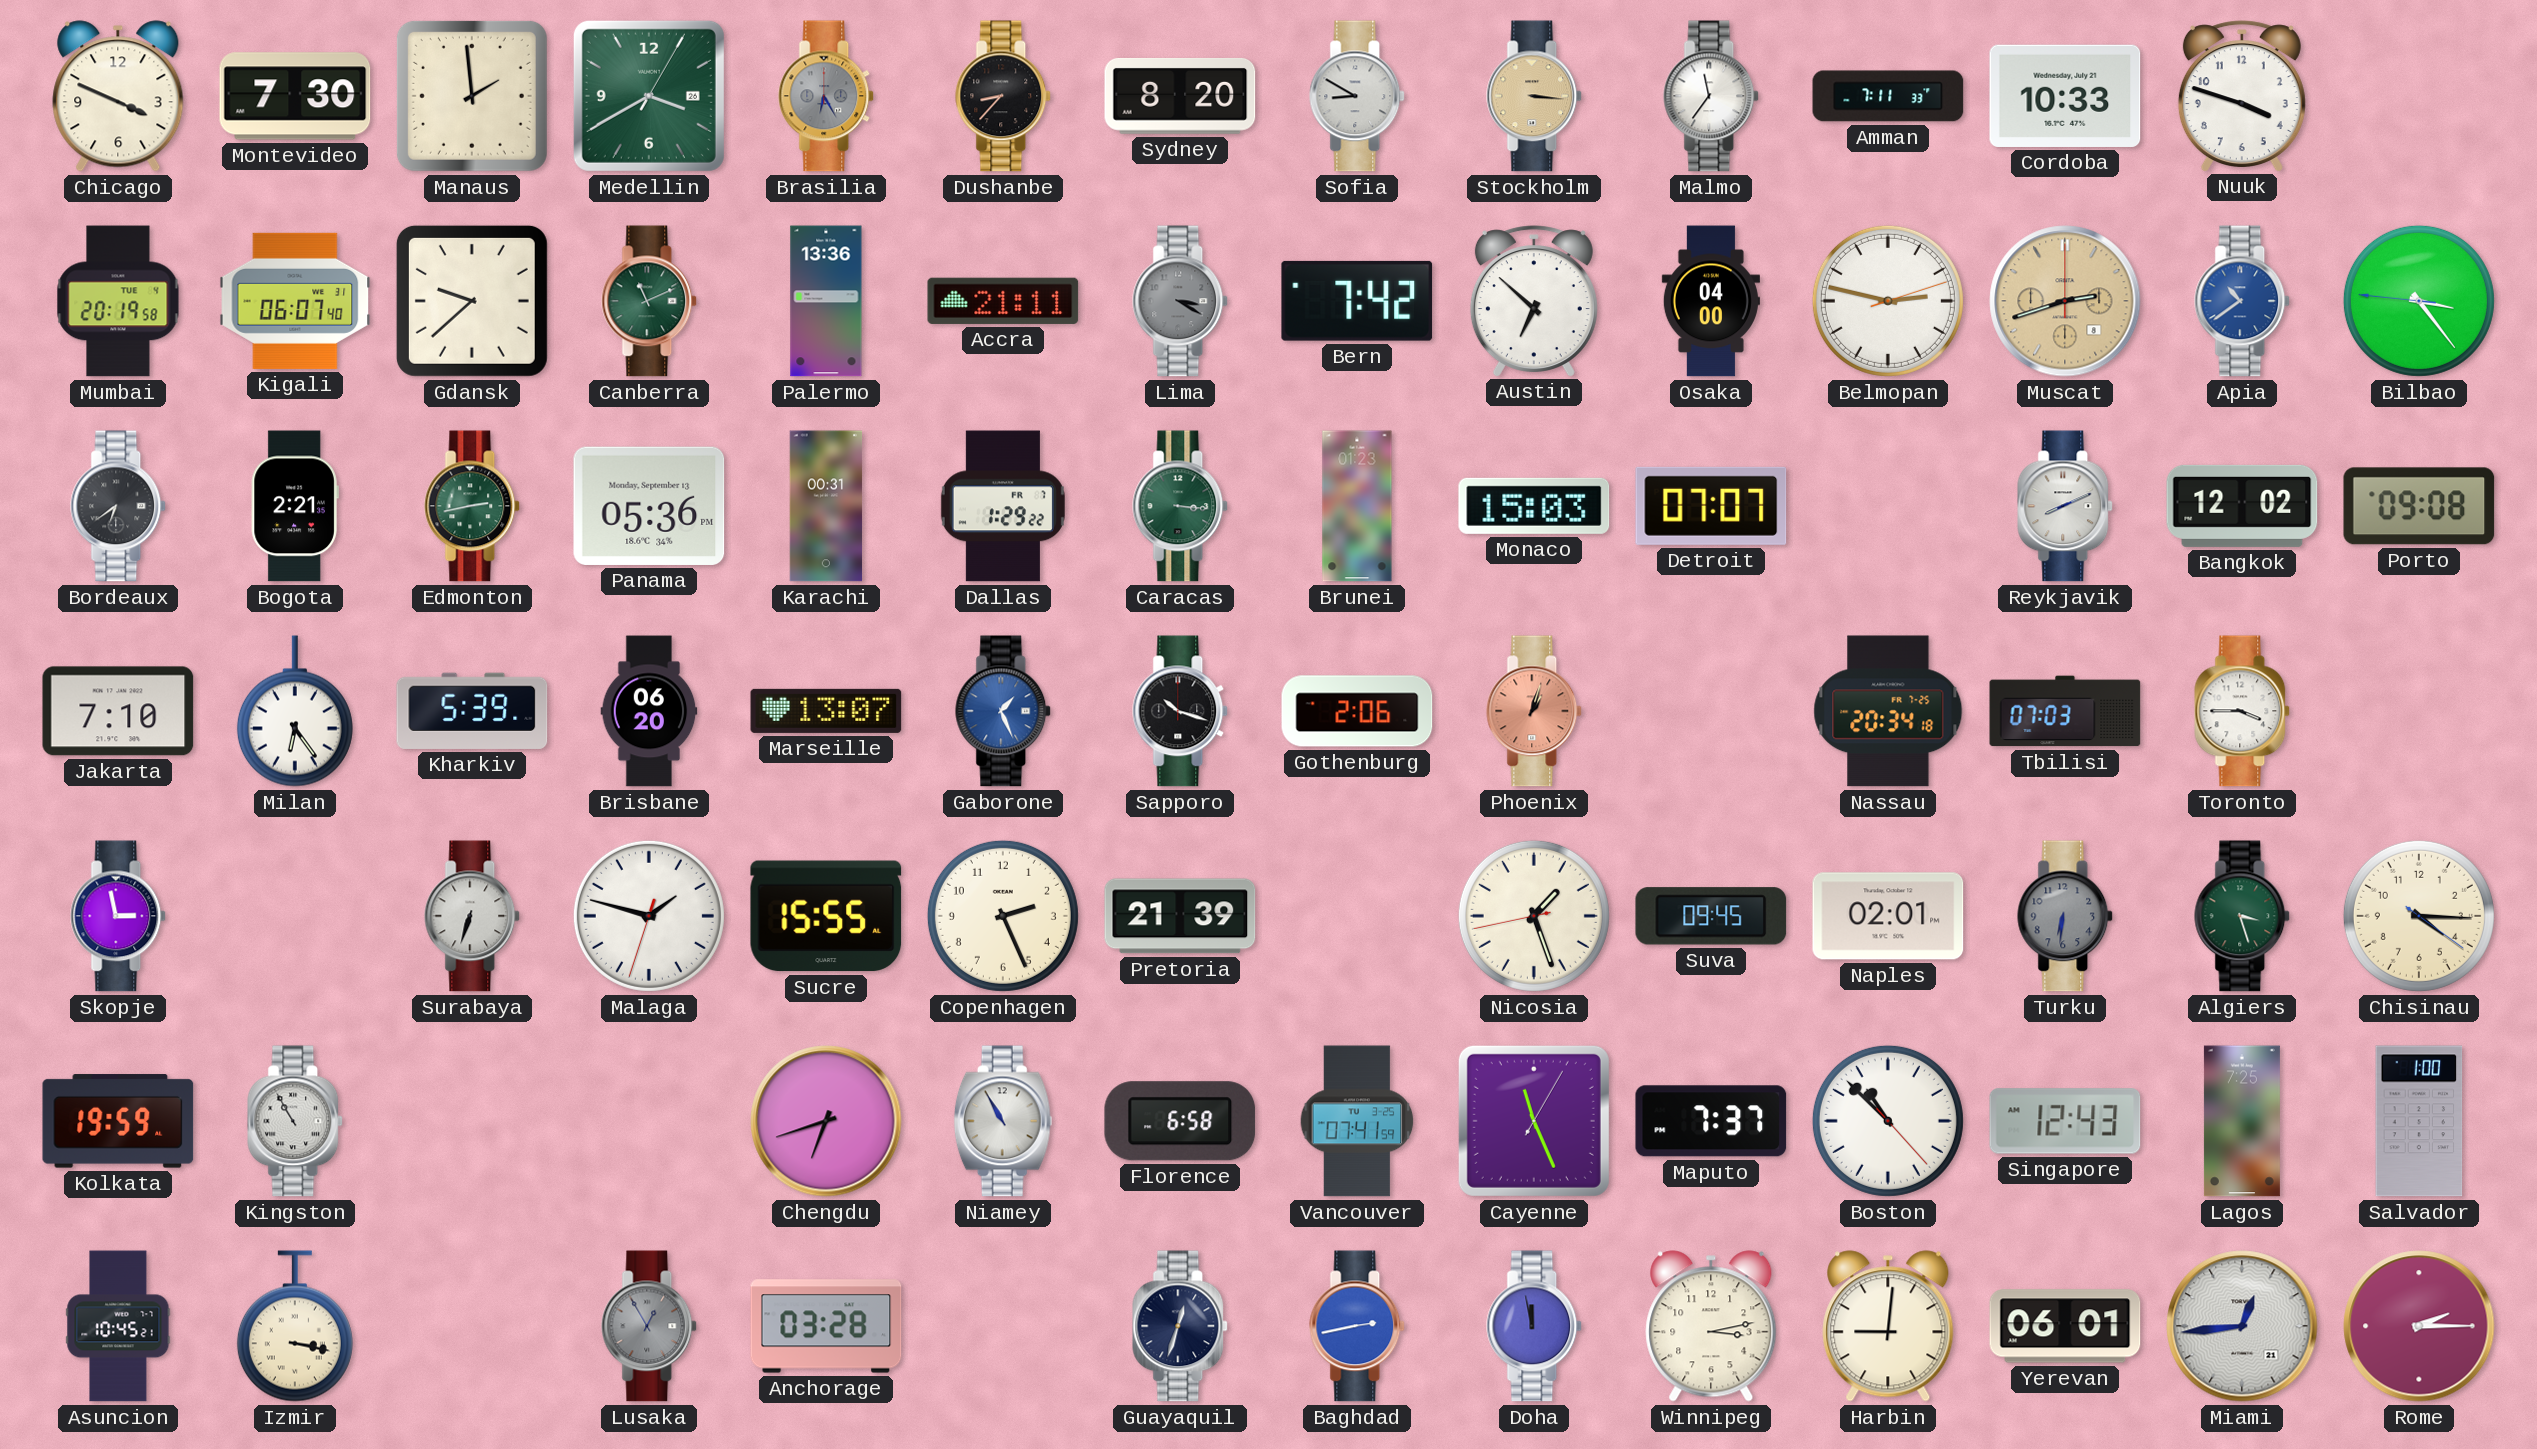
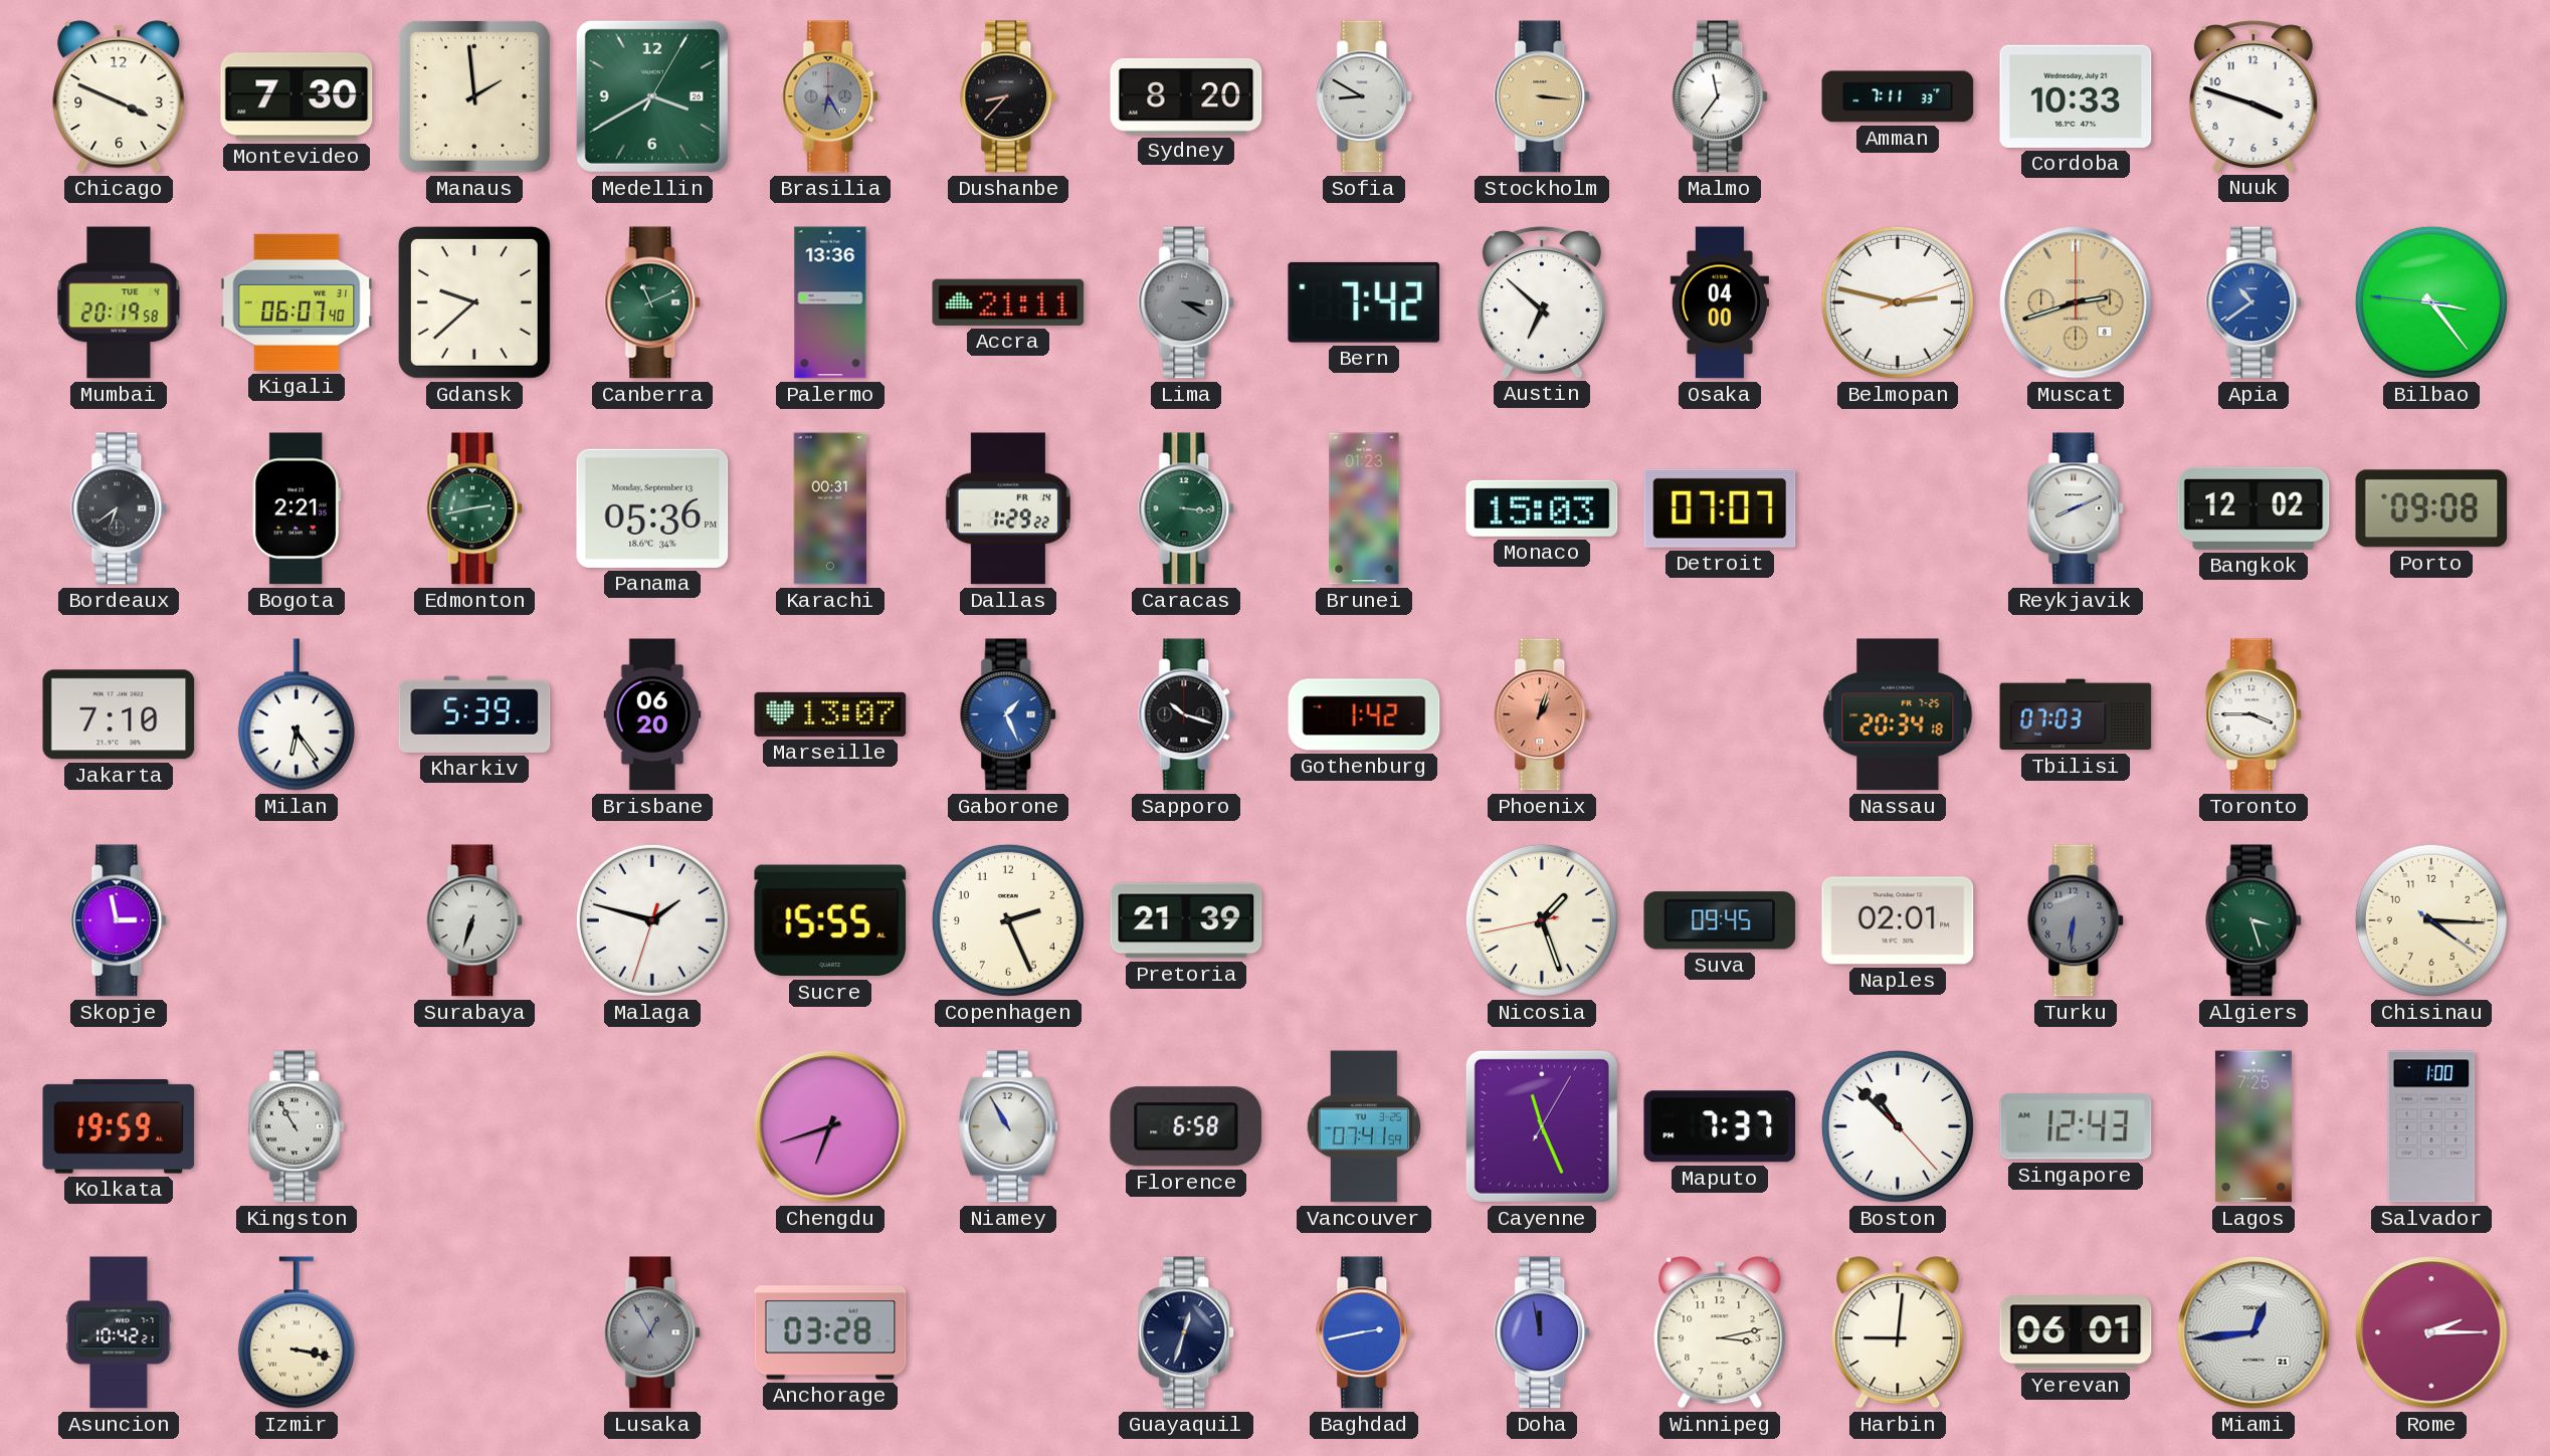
Dallas date: FR 7 -> FR 14
Gothenburg: 2:06 -> 1:42
Asuncion: 10:45 -> 10:42
